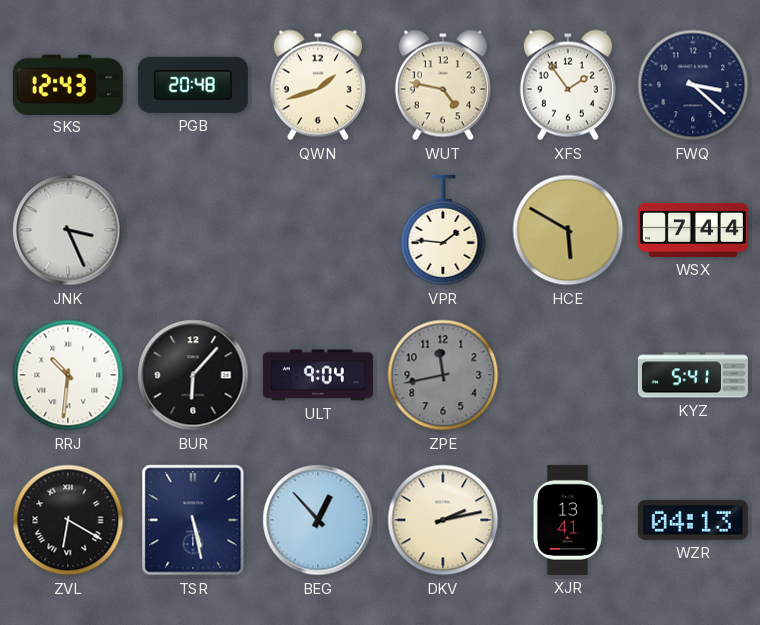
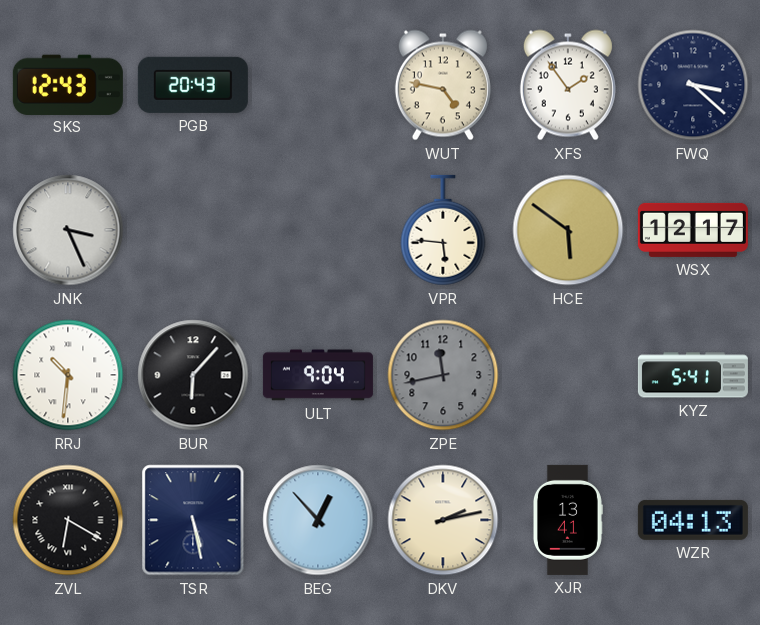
PGB: 20:48 -> 20:43
QWN: 1:42 -> none
VPR: 1:46 -> 5:46
HCE: 5:50 -> 5:51
WSX: 7:44 -> 12:17
